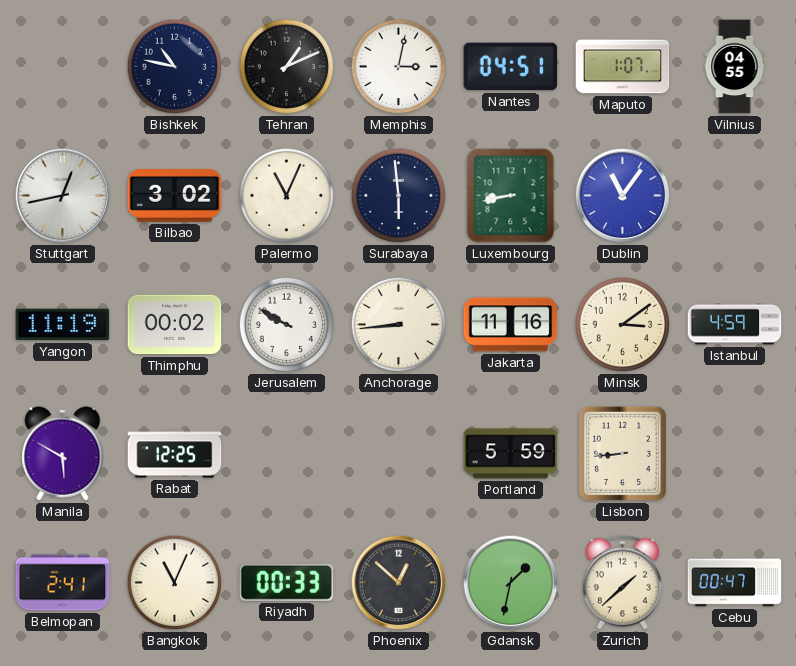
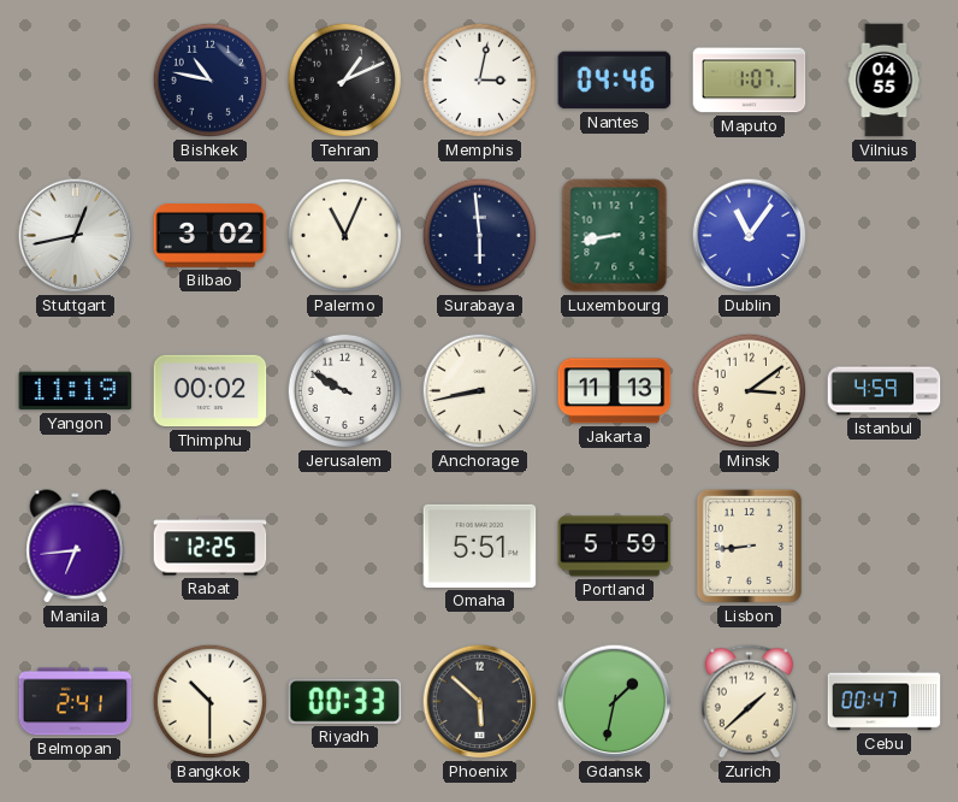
Nantes: 04:51 -> 04:46
Anchorage: 8:44 -> 8:43
Jakarta: 11:16 -> 11:13
Manila: 5:50 -> 6:44
Omaha: none -> 5:51
Bangkok: 11:04 -> 10:30
Phoenix: 12:52 -> 5:52
